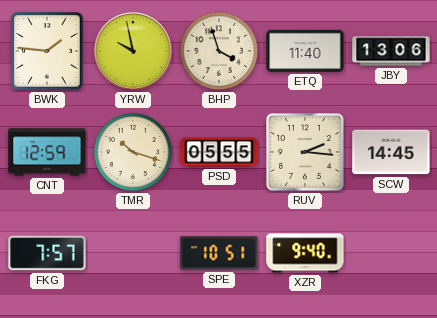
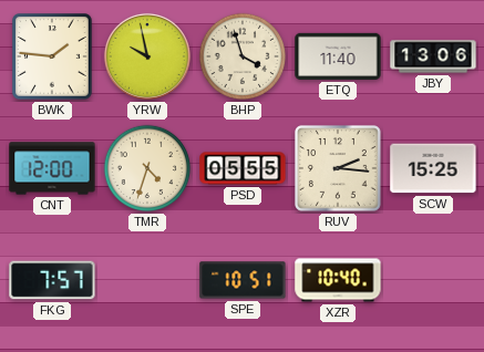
CNT: 12:59 -> 12:00
TMR: 10:18 -> 4:33
SCW: 14:45 -> 15:25
XZR: 9:40 -> 10:40
